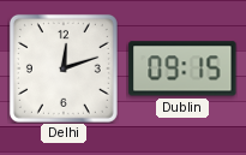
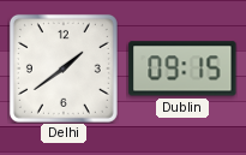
Delhi: 12:12 -> 1:39
